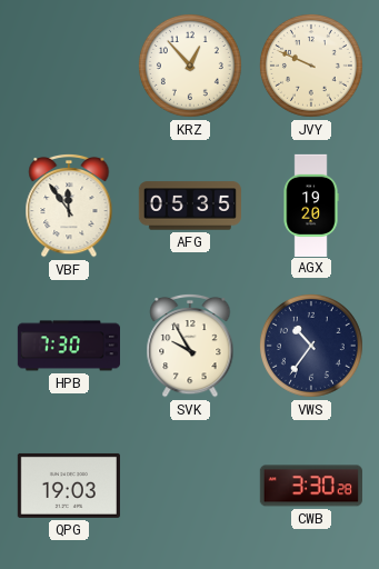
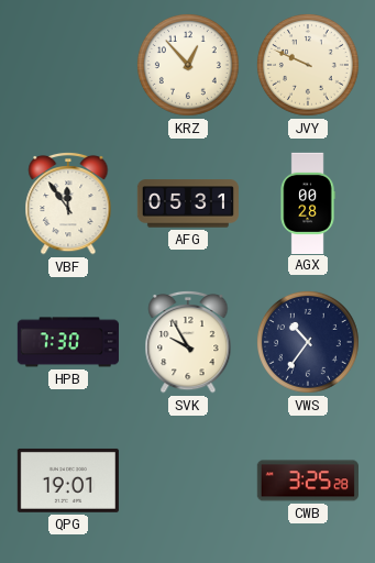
AFG: 05:35 -> 05:31
AGX: 19:20 -> 00:28
QPG: 19:03 -> 19:01
CWB: 3:30 -> 3:25
